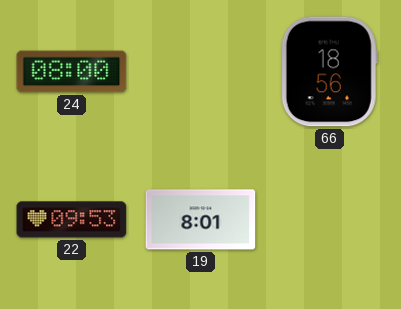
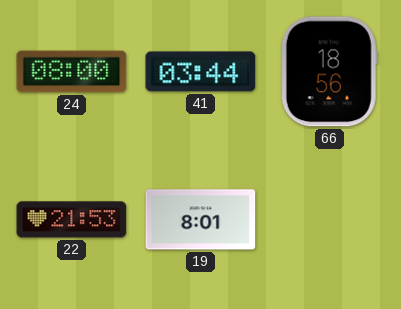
41: none -> 03:44
22: 09:53 -> 21:53
